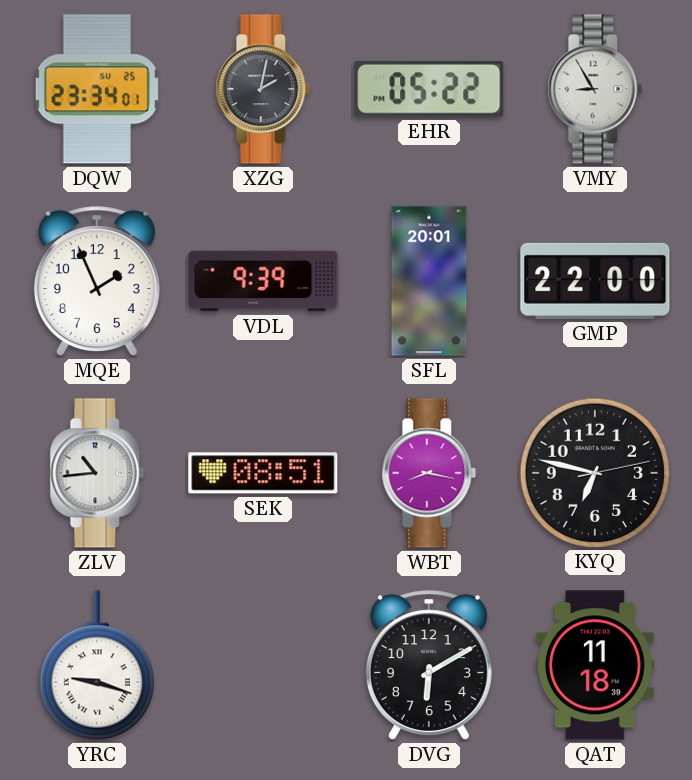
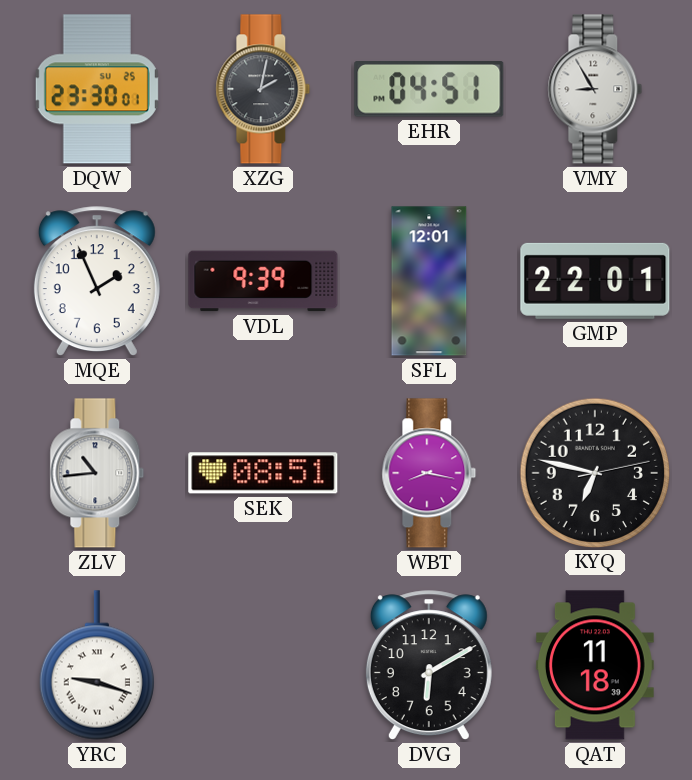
DQW: 23:34 -> 23:30
EHR: 05:22 -> 04:51
SFL: 20:01 -> 12:01
GMP: 22:00 -> 22:01
